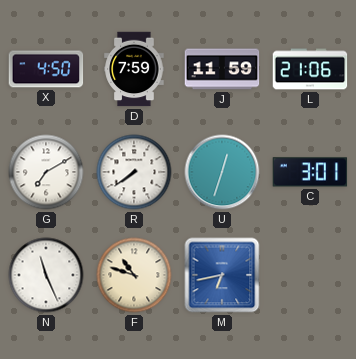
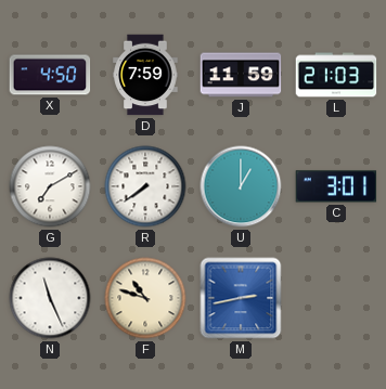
L: 21:06 -> 21:03
U: 12:33 -> 1:00
M: 6:43 -> 2:43
